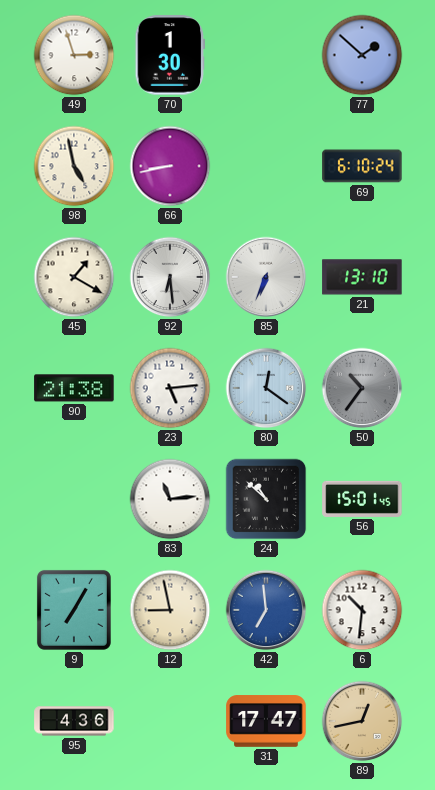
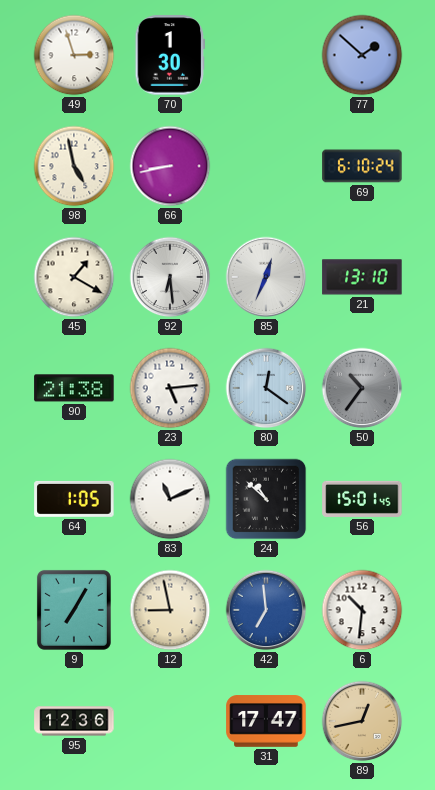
85: 6:34 -> 12:34
64: none -> 1:05
83: 11:14 -> 11:11
95: 4:36 -> 12:36
